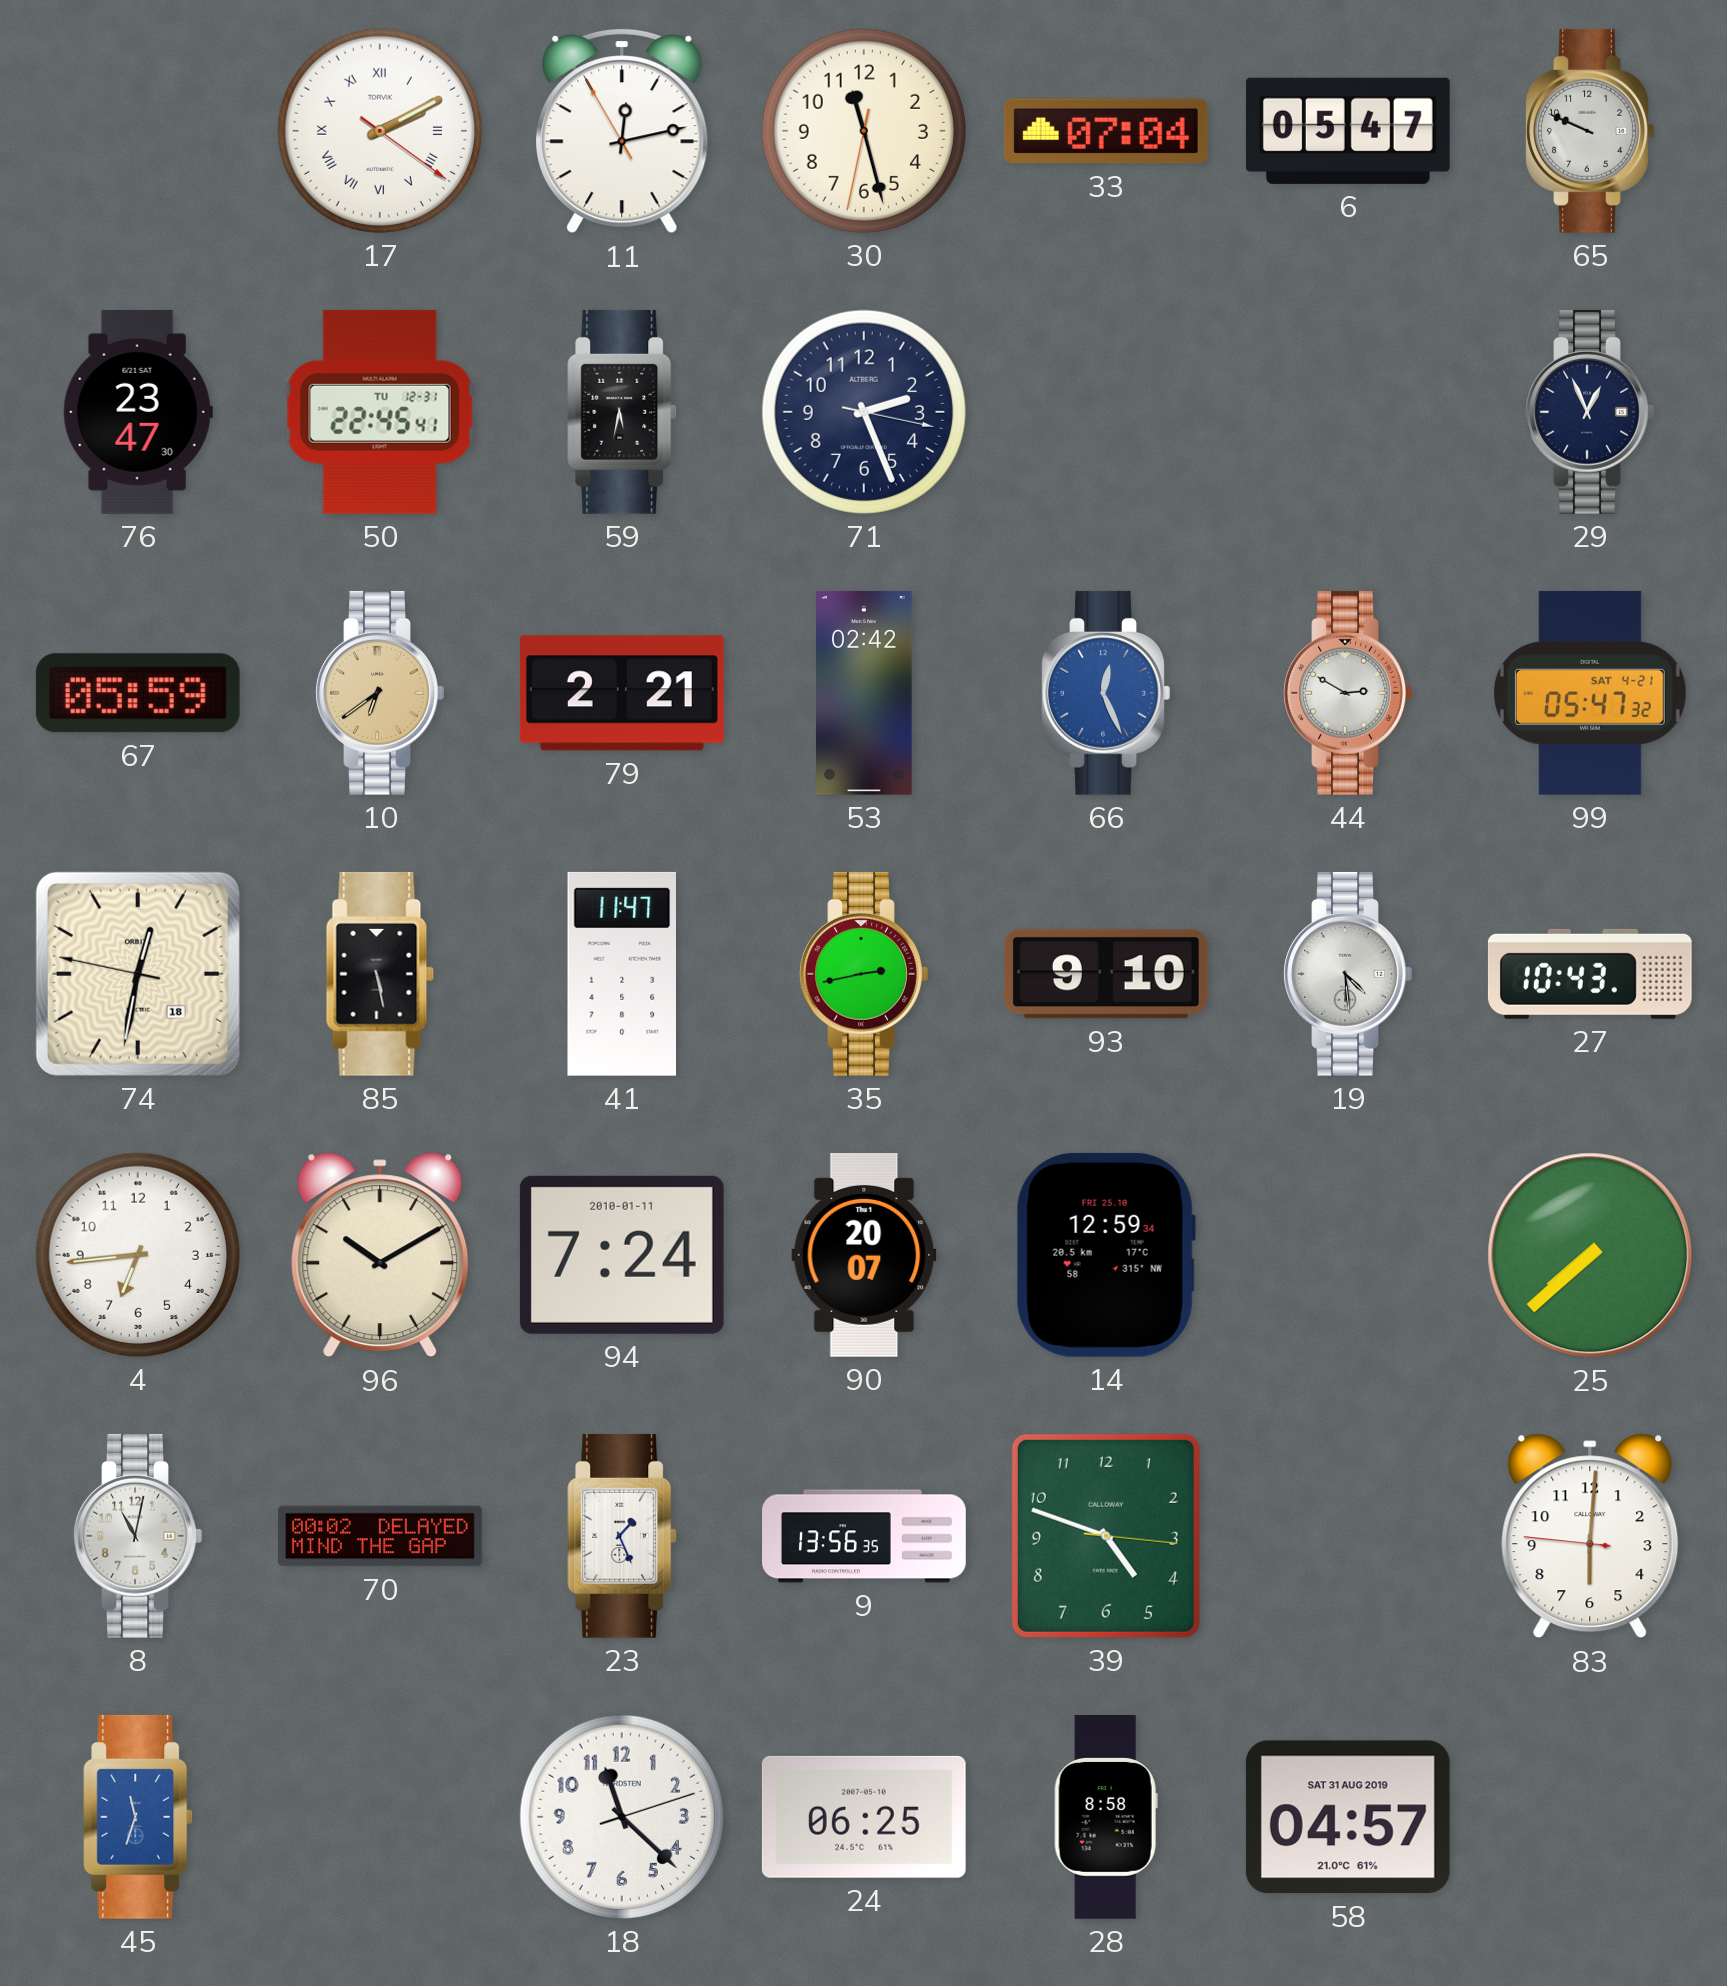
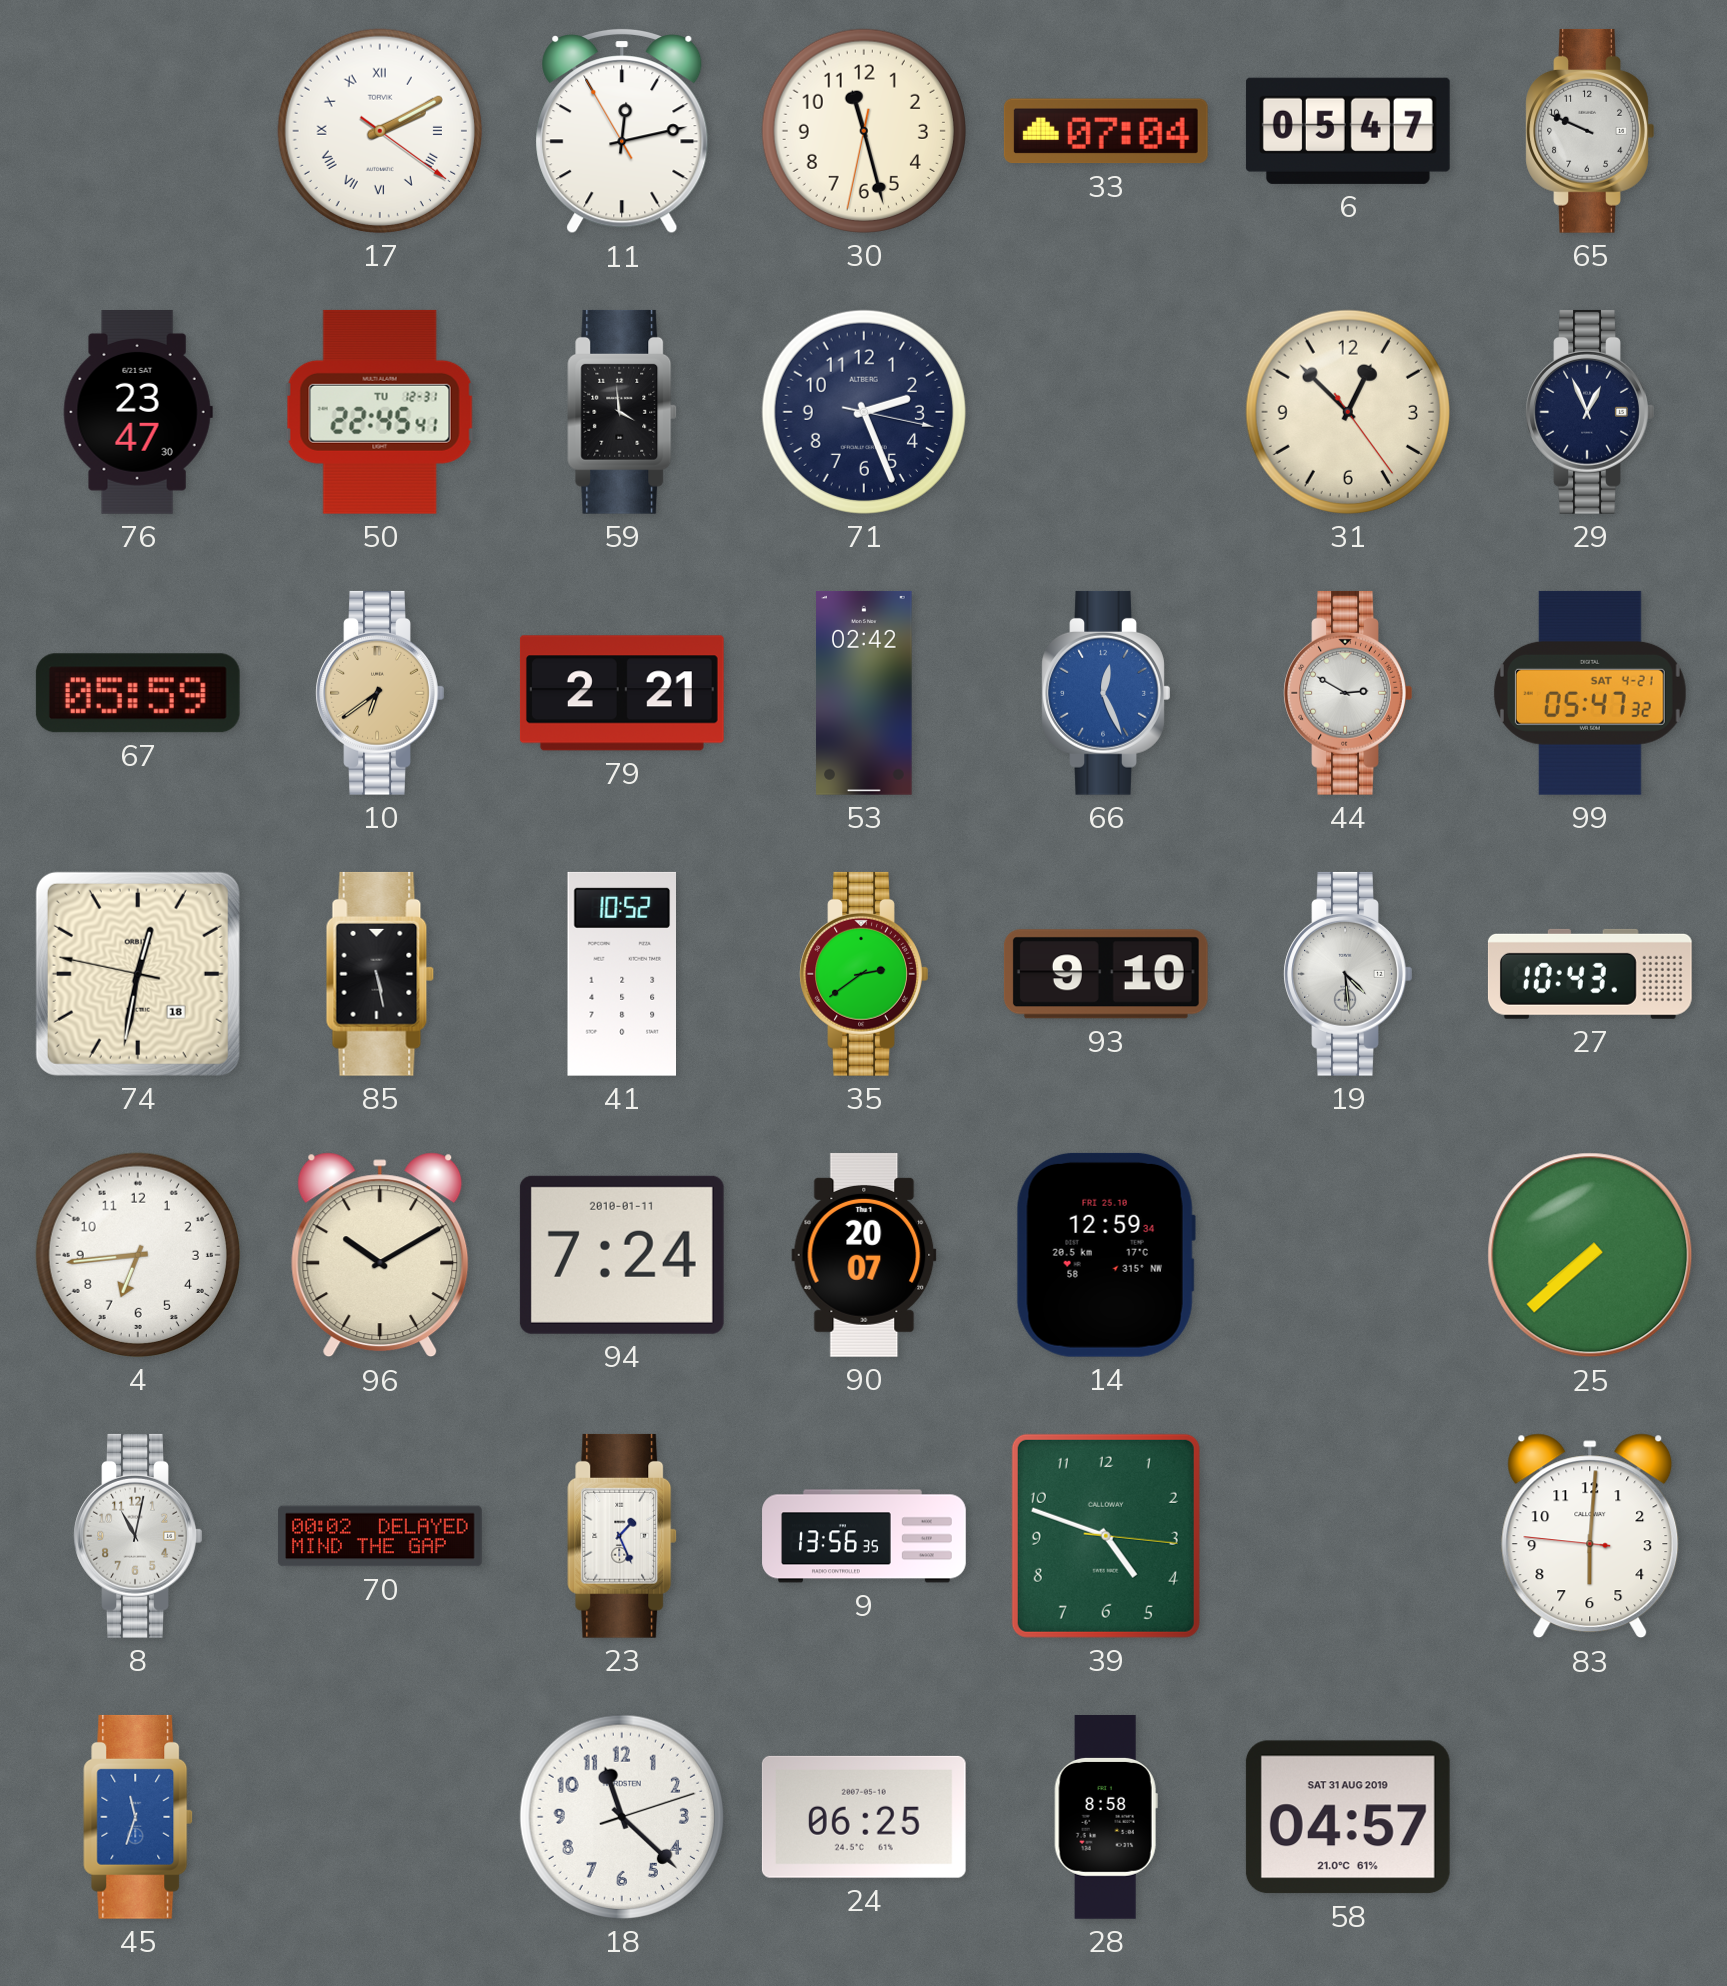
59: 5:32 -> 3:59
31: none -> 12:52
41: 11:47 -> 10:52
35: 2:43 -> 2:39
